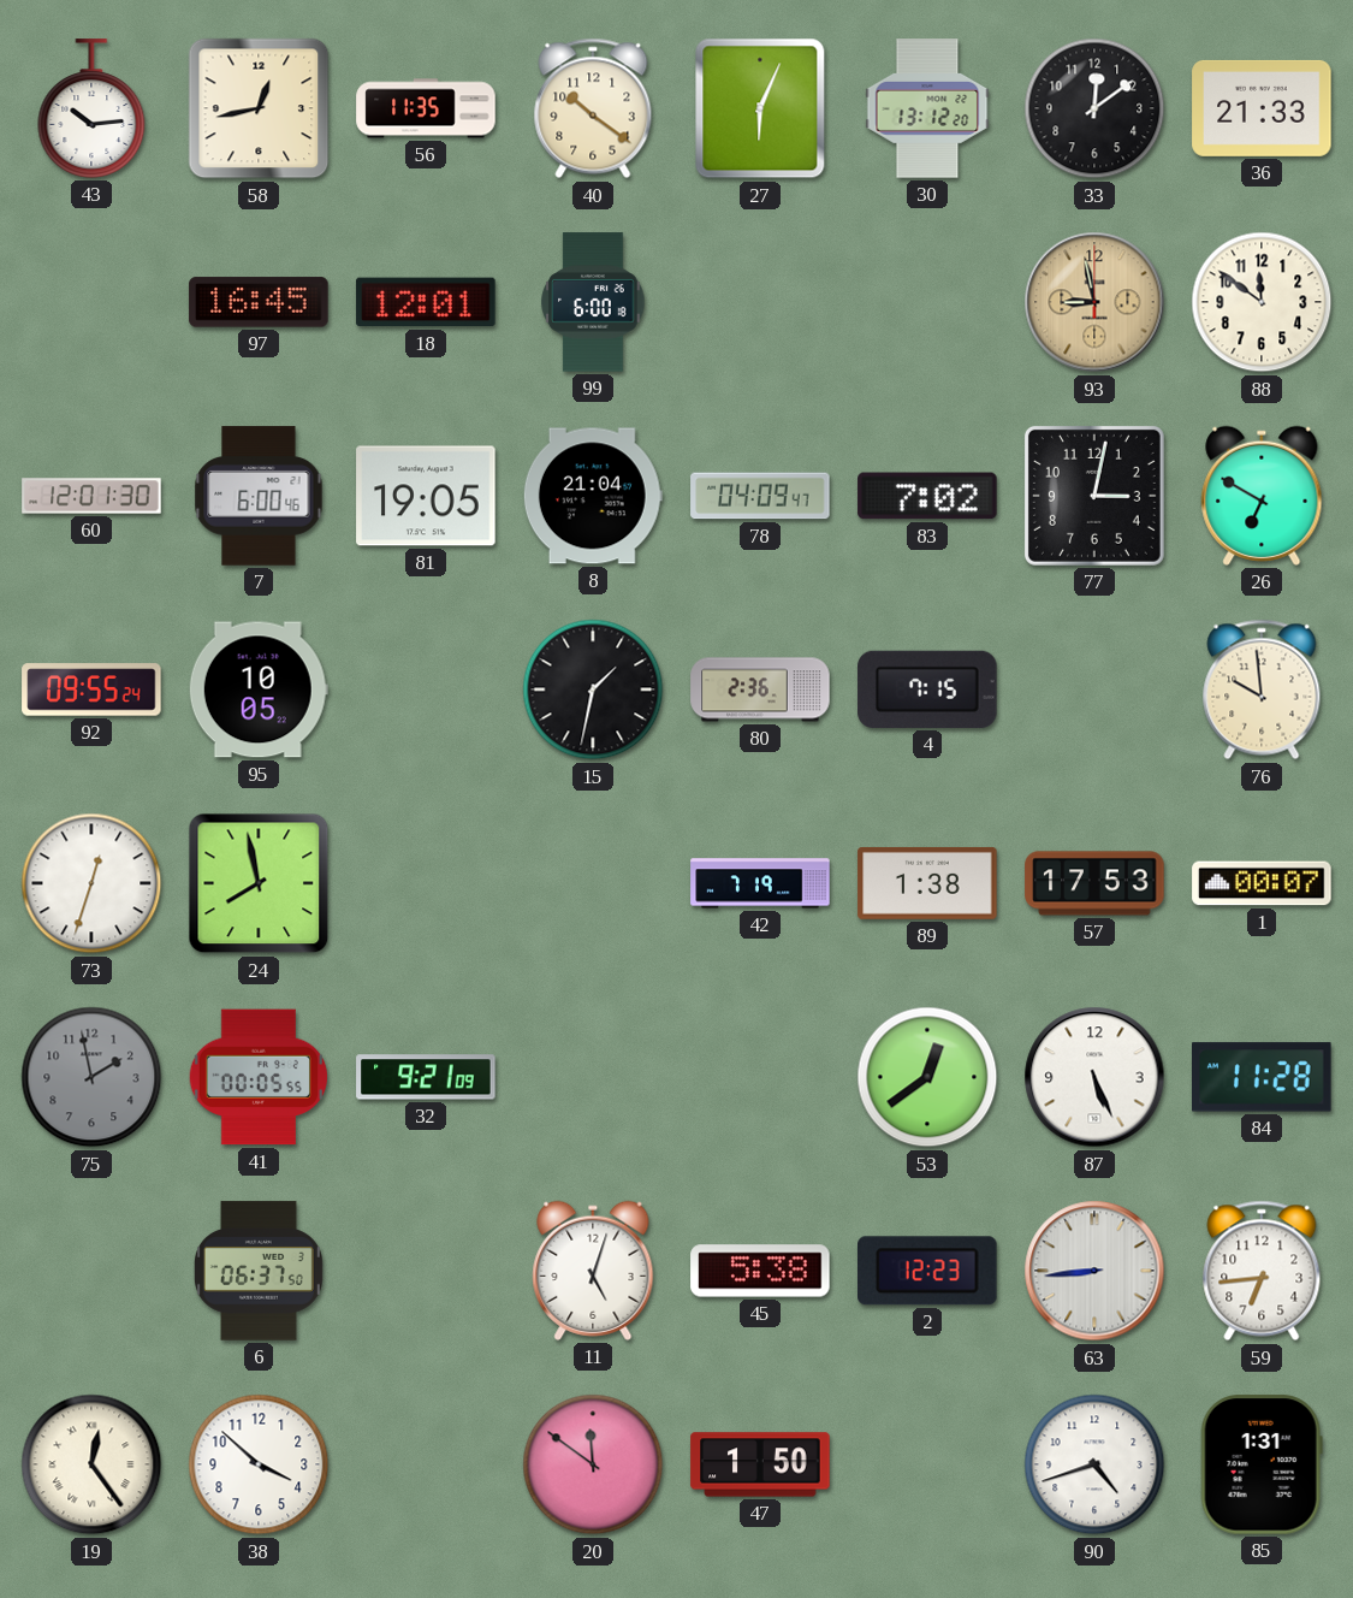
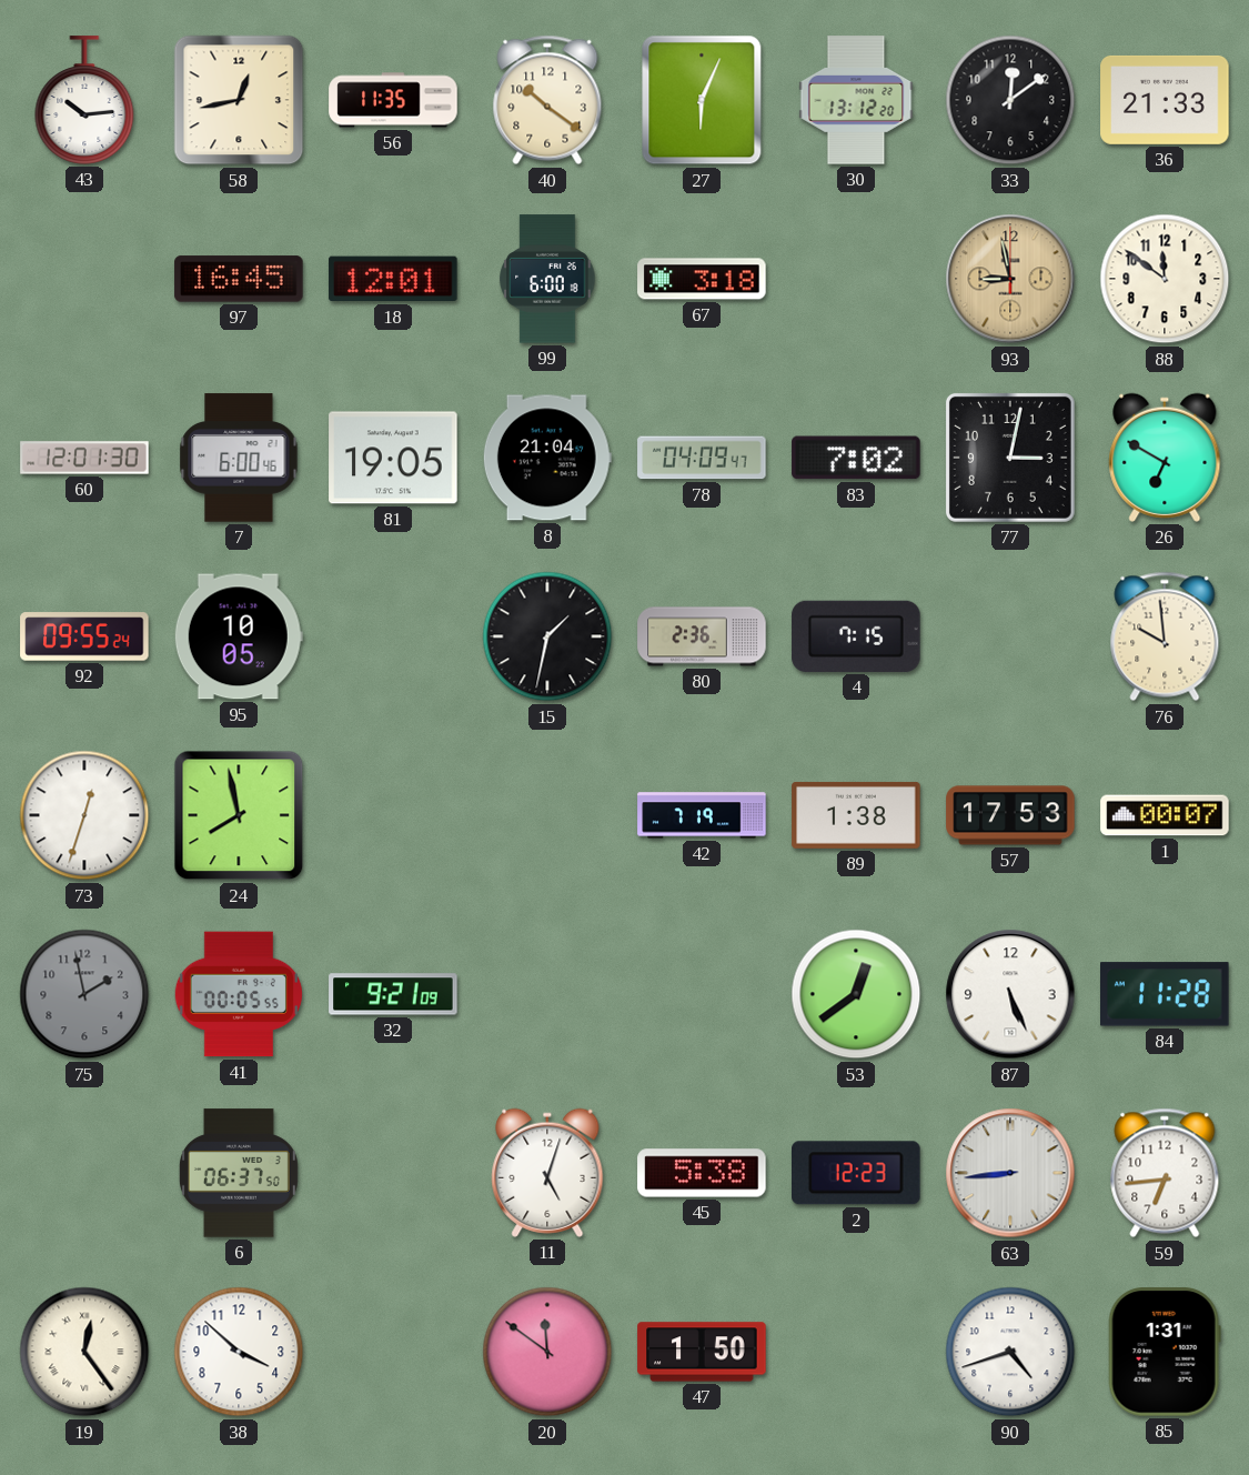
67: none -> 3:18
